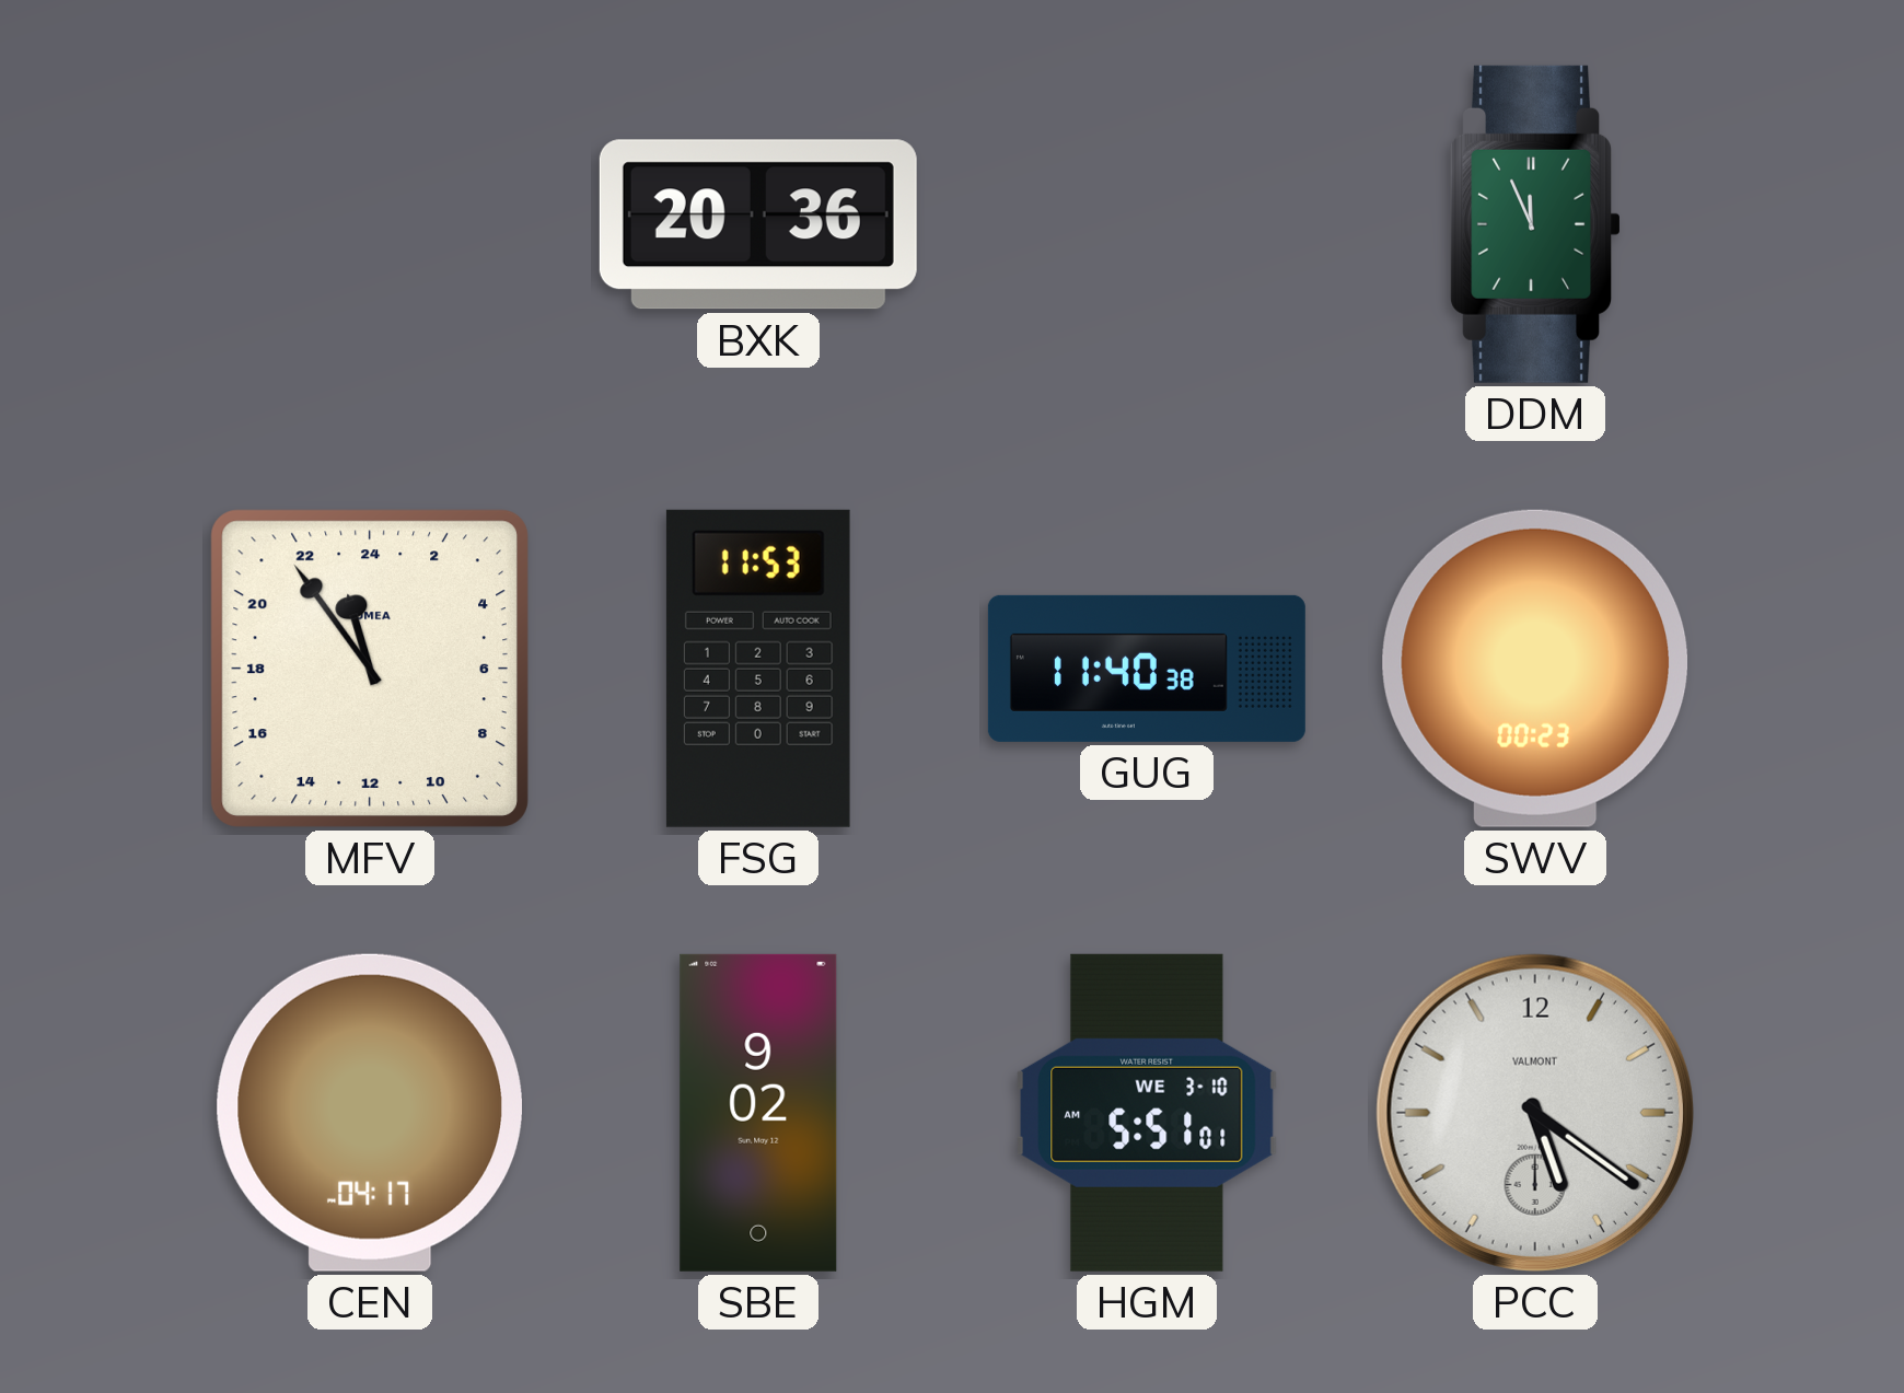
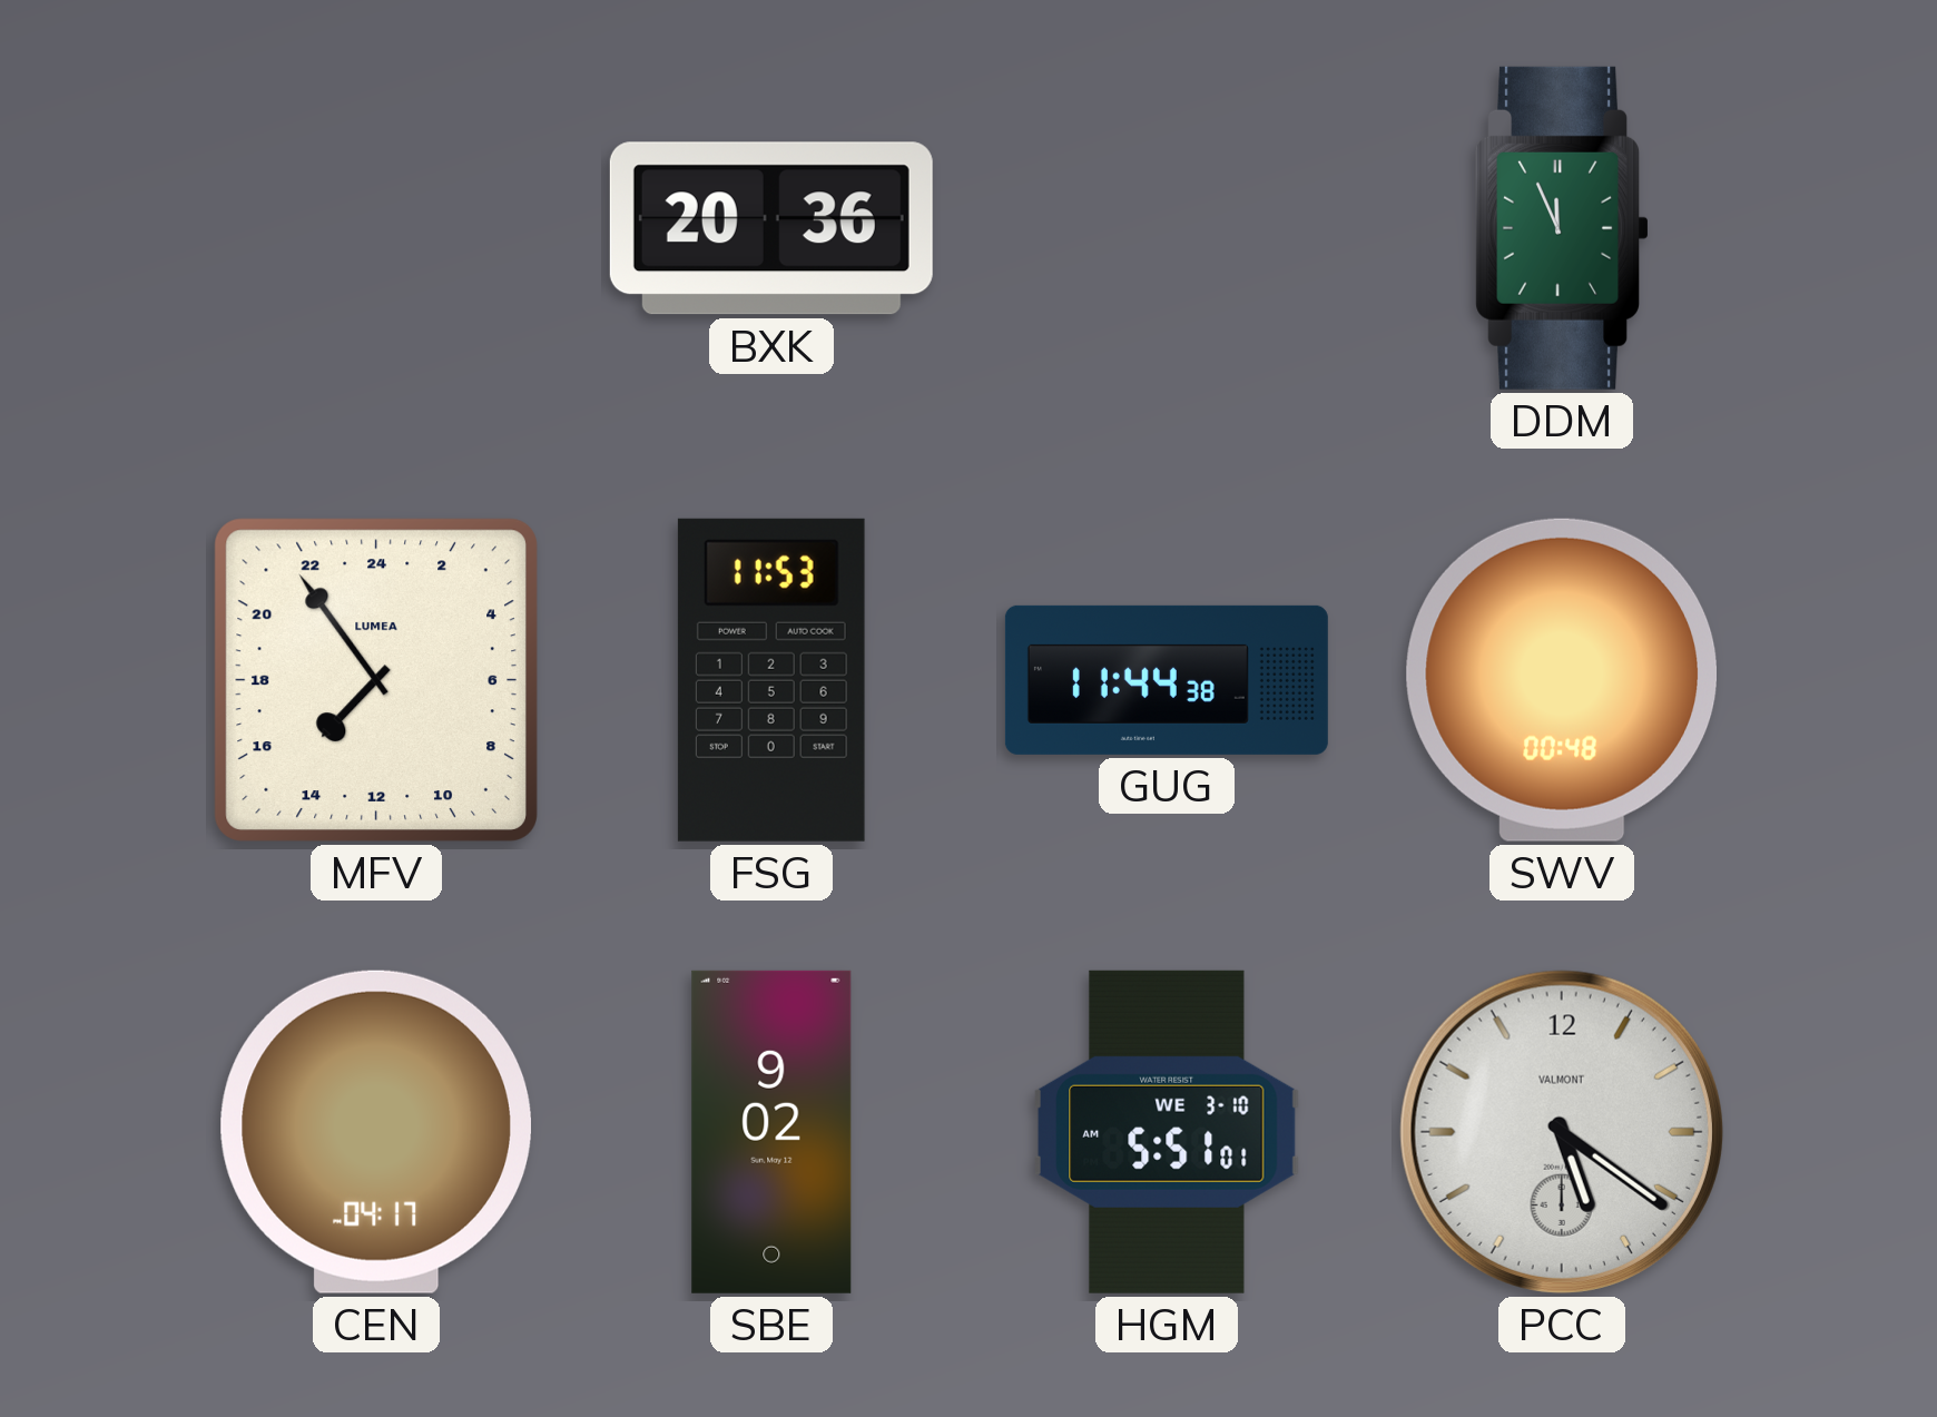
MFV: 22:54 -> 14:54
GUG: 11:40 -> 11:44
SWV: 00:23 -> 00:48
